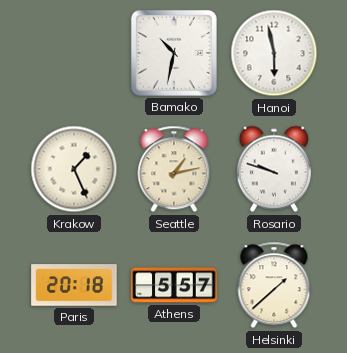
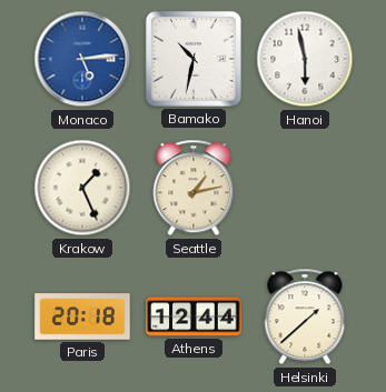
Monaco: none -> 5:14
Rosario: 9:48 -> none
Athens: 5:57 -> 12:44
